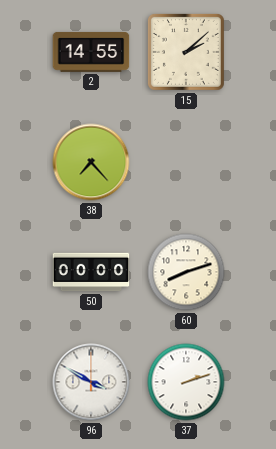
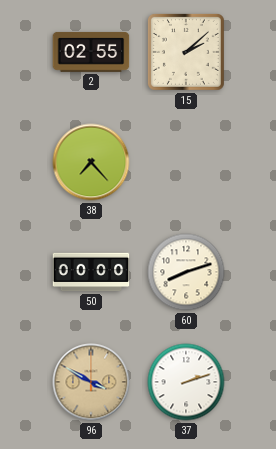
2: 14:55 -> 02:55
96 dial: white -> champagne
